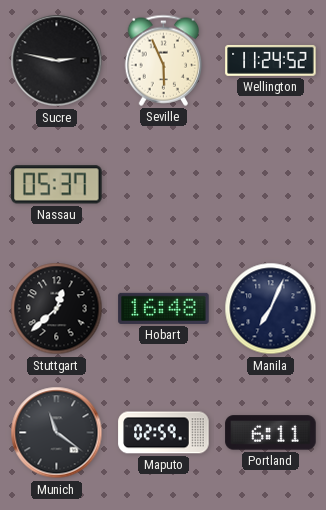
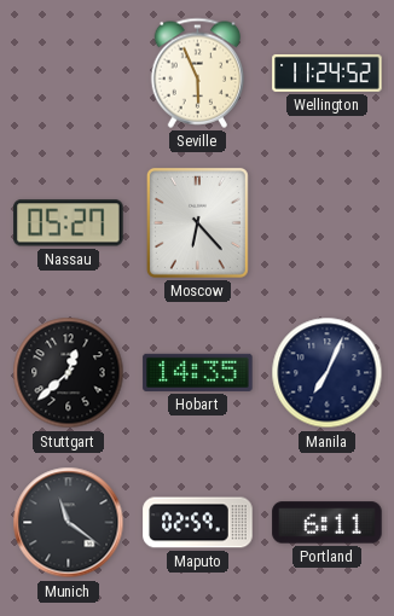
Sucre: 2:47 -> none
Nassau: 05:37 -> 05:27
Moscow: none -> 6:23
Hobart: 16:48 -> 14:35
